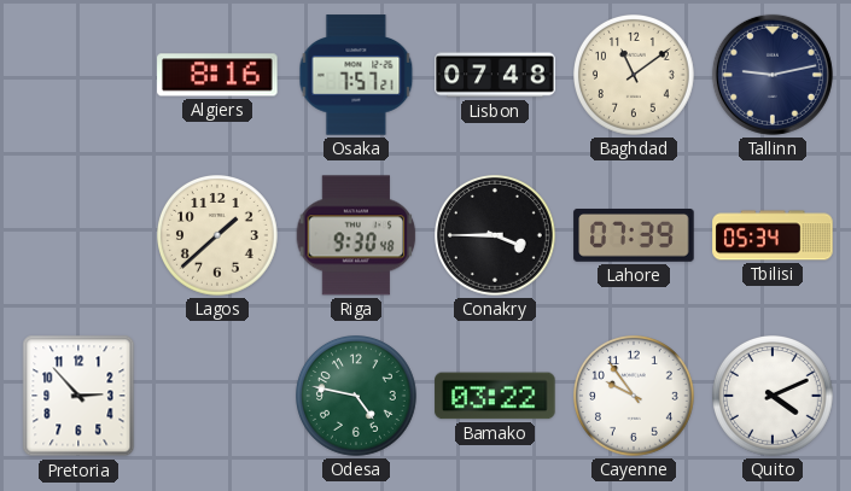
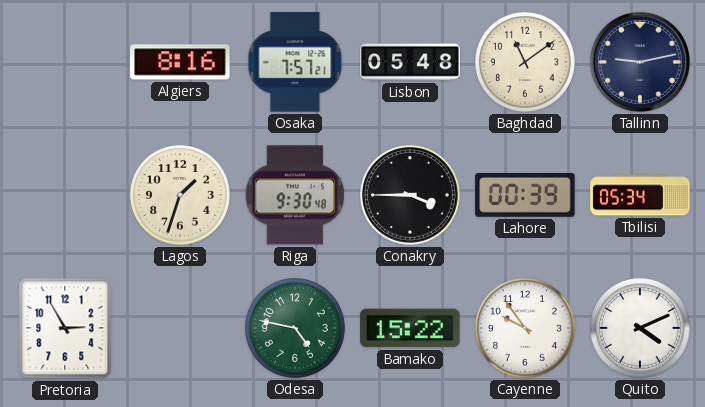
Lisbon: 07:48 -> 05:48
Lagos: 1:38 -> 1:33
Lahore: 07:39 -> 00:39
Pretoria: 2:53 -> 2:55
Bamako: 03:22 -> 15:22
